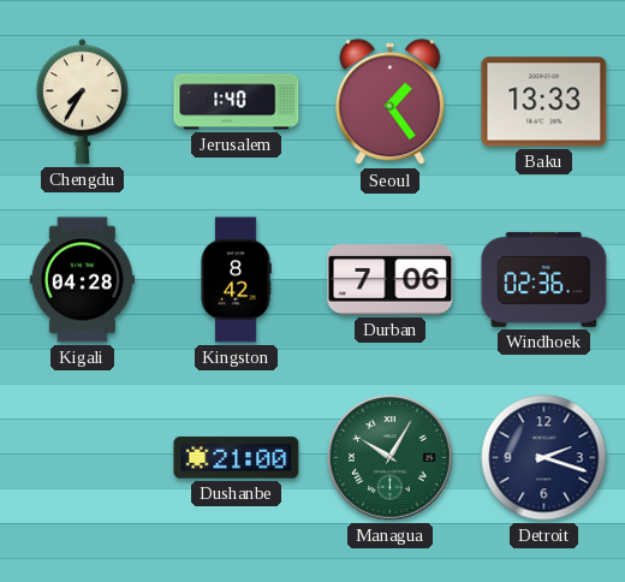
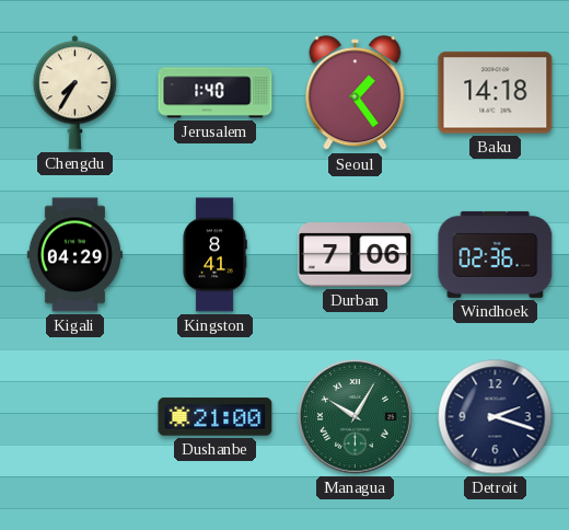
Baku: 13:33 -> 14:18
Kigali: 04:28 -> 04:29
Kingston: 8:42 -> 8:41
